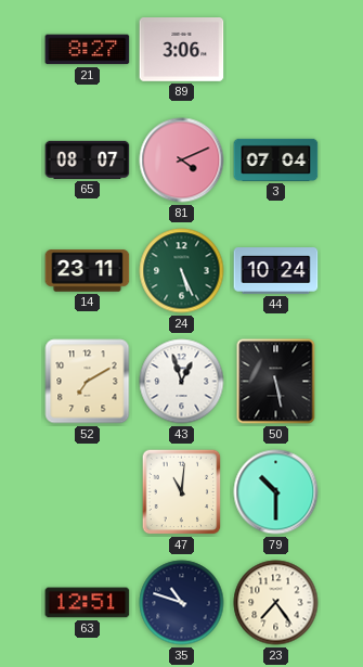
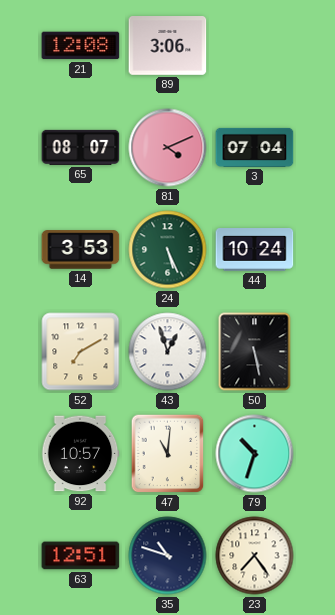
21: 8:27 -> 12:08
14: 23:11 -> 3:53
92: none -> 10:57
79: 10:30 -> 10:33
